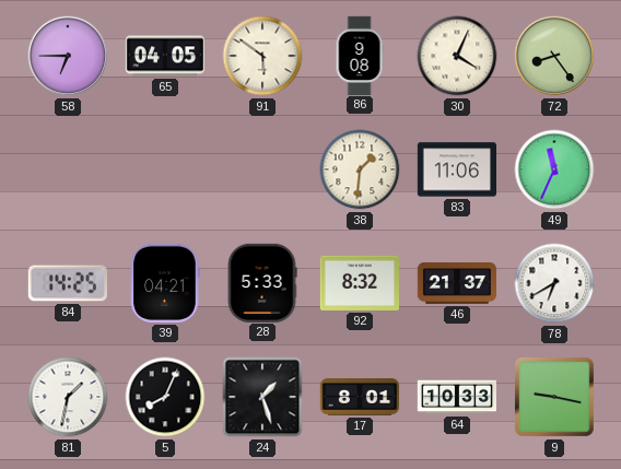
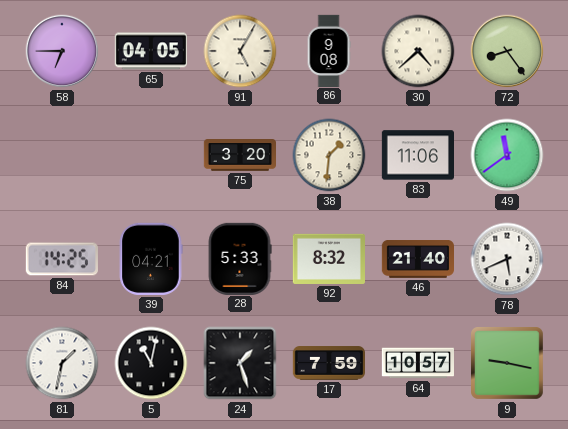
91: 5:51 -> 5:05
30: 4:04 -> 4:38
75: none -> 3:20
49: 11:34 -> 11:39
46: 21:37 -> 21:40
78: 6:40 -> 5:41
5: 8:04 -> 11:02
17: 8:01 -> 7:59
64: 10:33 -> 10:57
